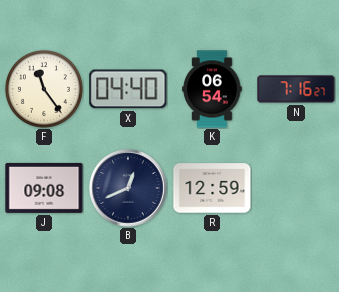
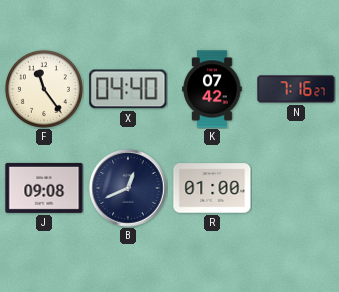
K: 06:54 -> 07:42
R: 12:59 -> 01:00
